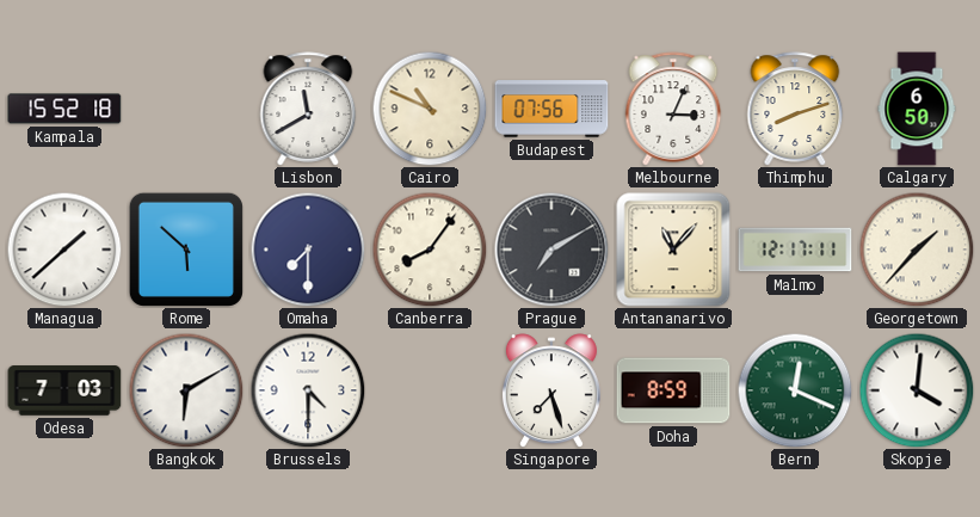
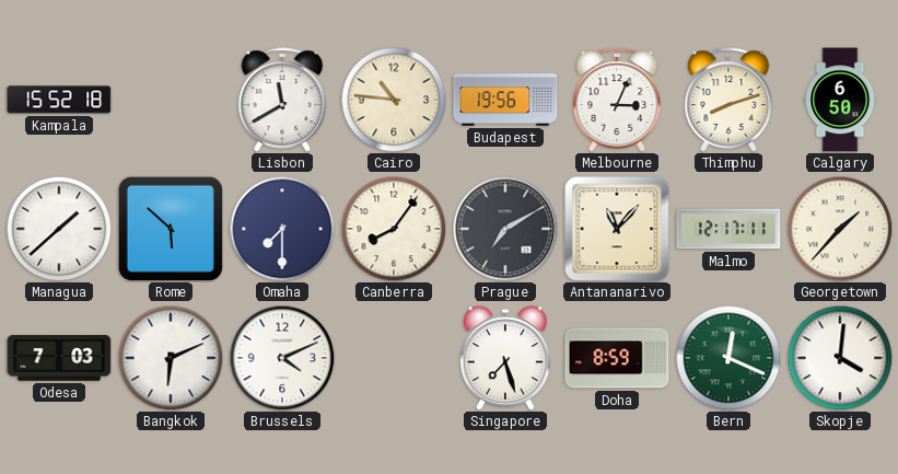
Cairo: 10:49 -> 10:46
Budapest: 07:56 -> 19:56
Bangkok: 6:10 -> 6:11
Brussels: 4:30 -> 4:11
